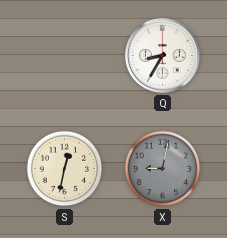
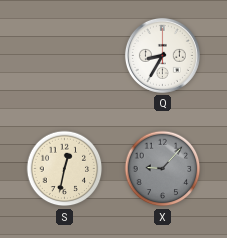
X: 9:02 -> 9:07
